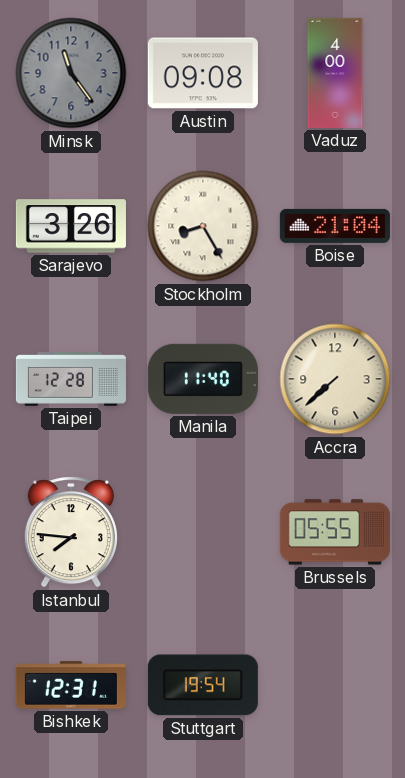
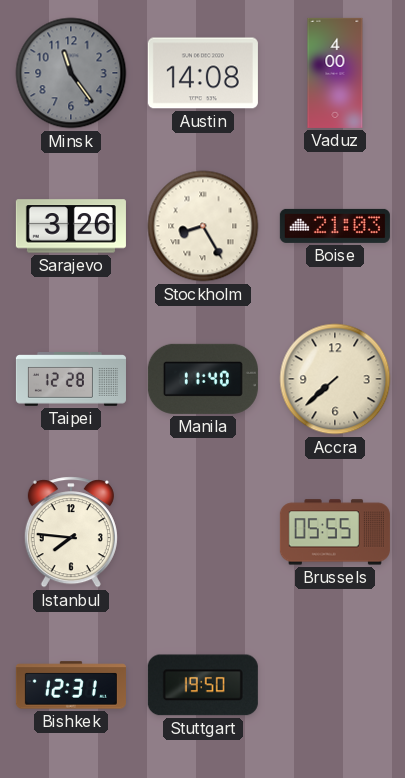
Austin: 09:08 -> 14:08
Boise: 21:04 -> 21:03
Stuttgart: 19:54 -> 19:50
